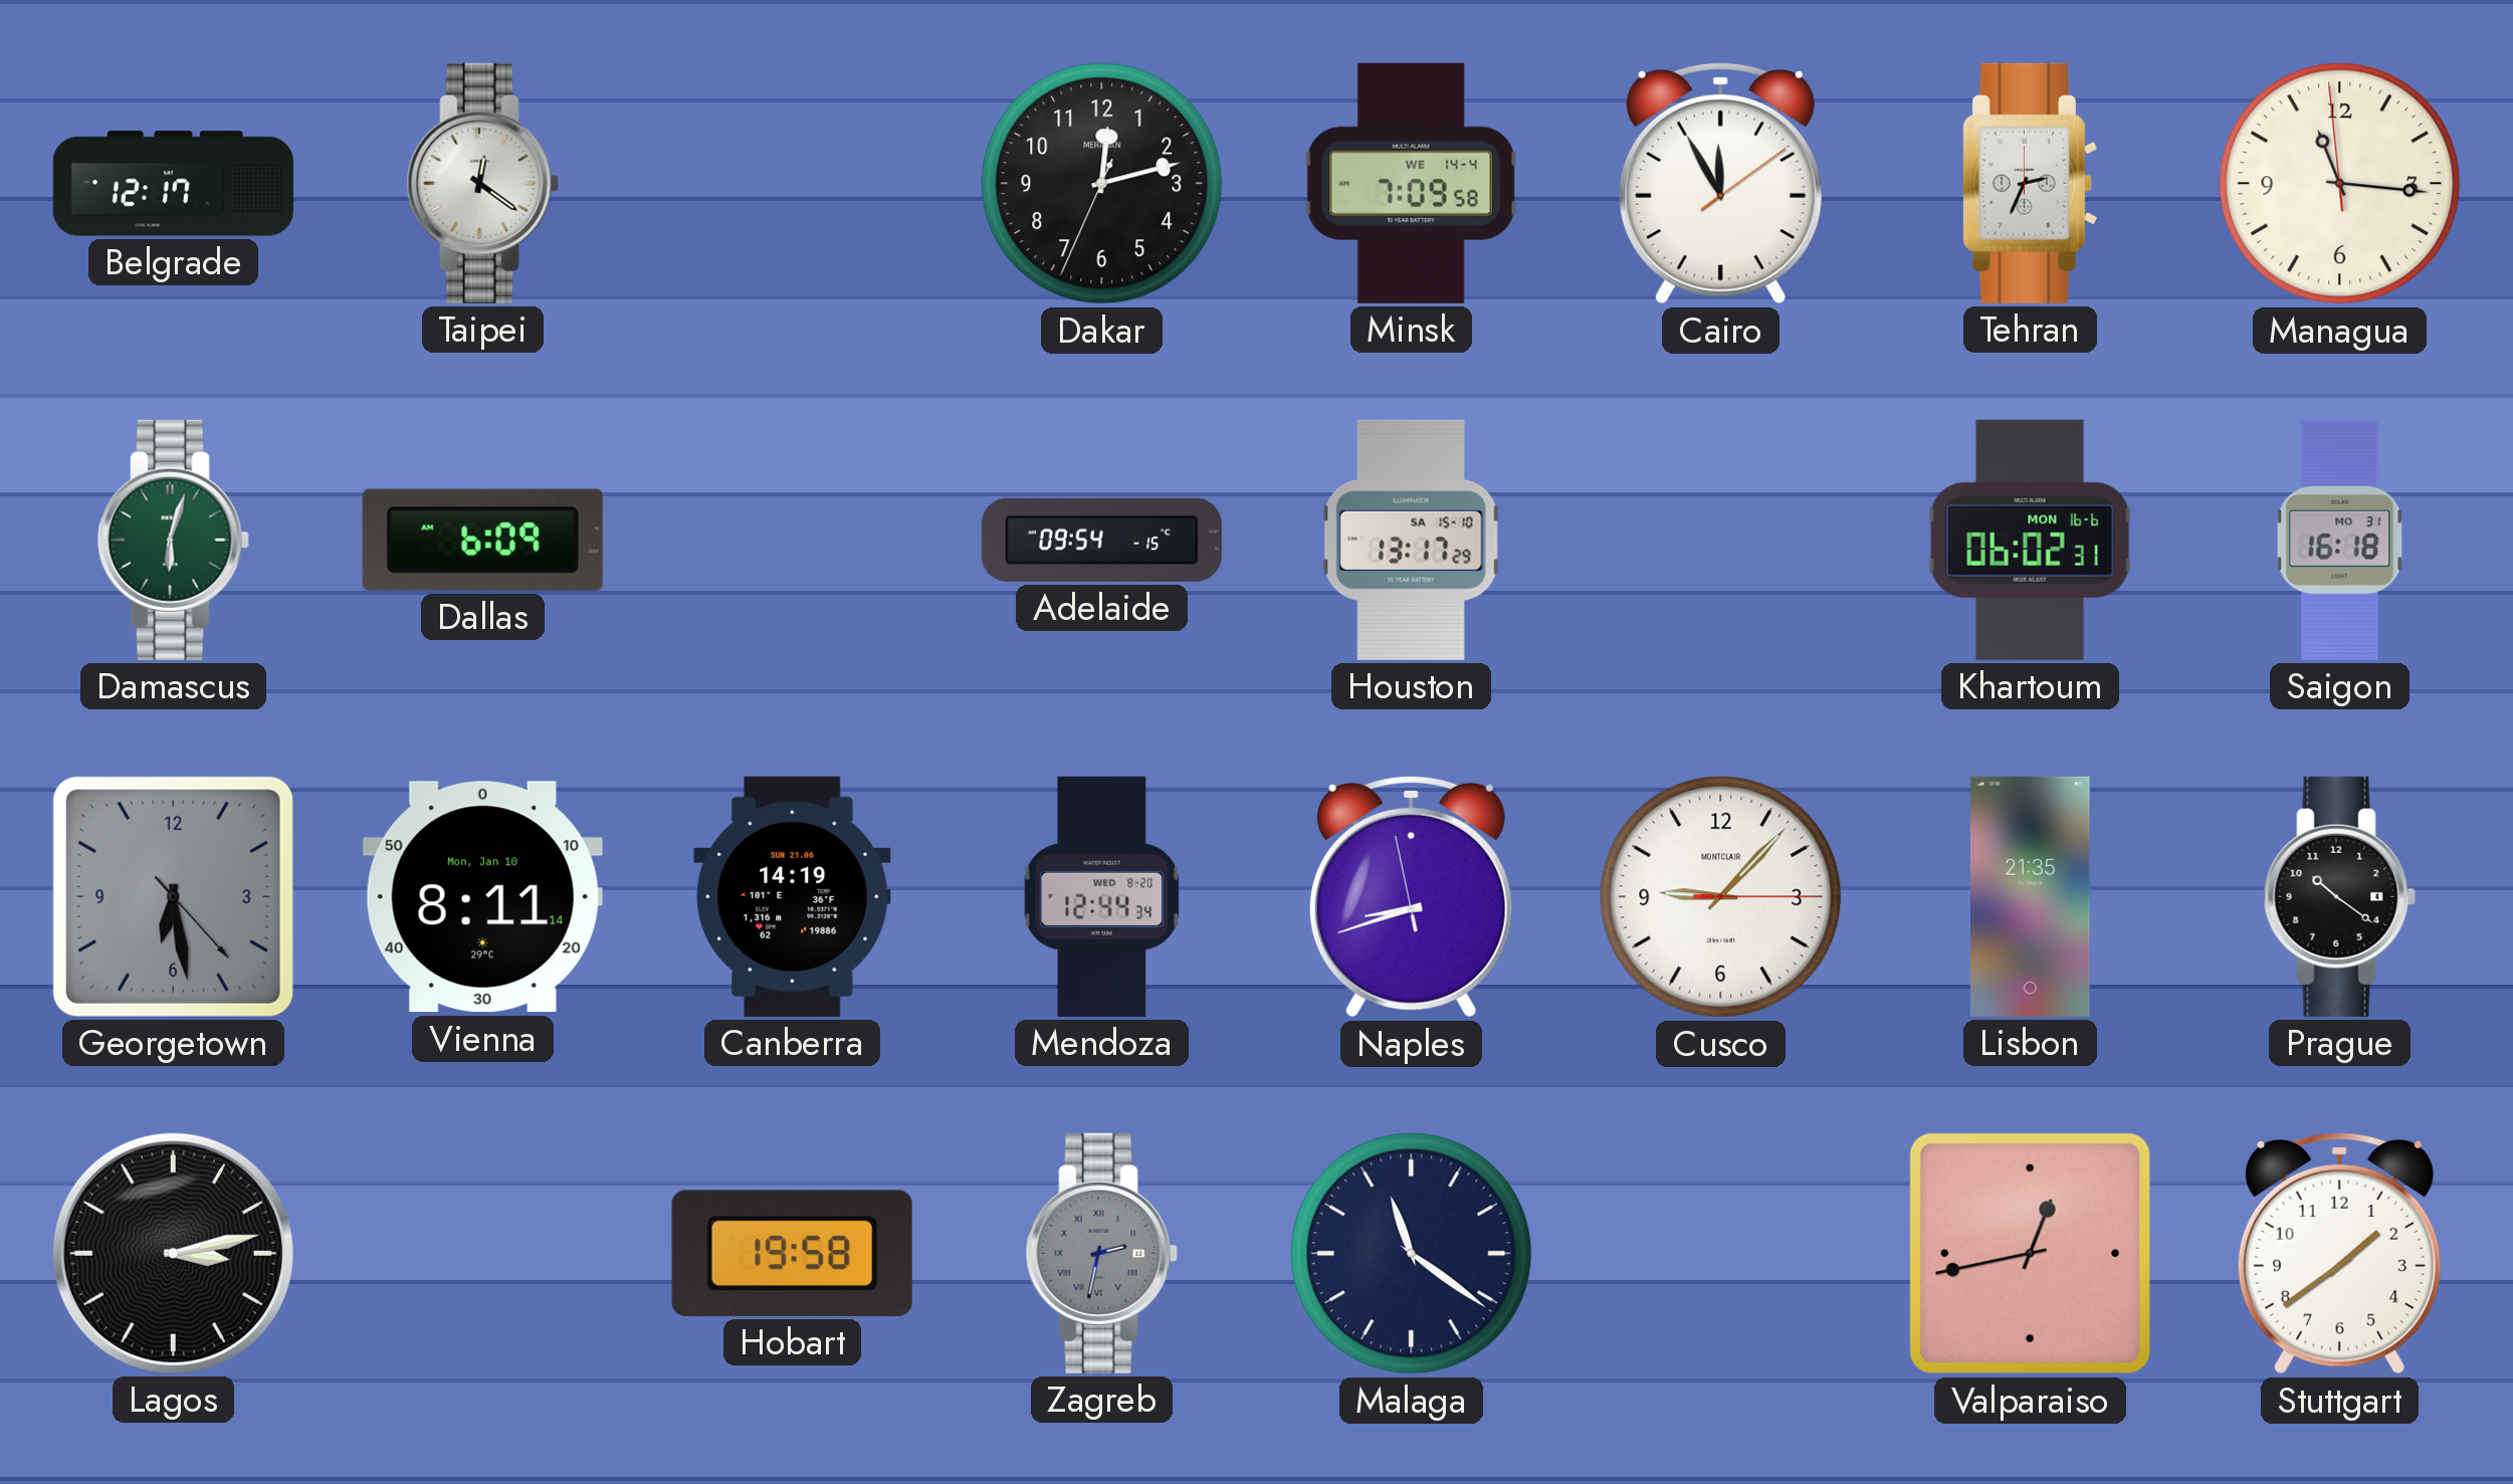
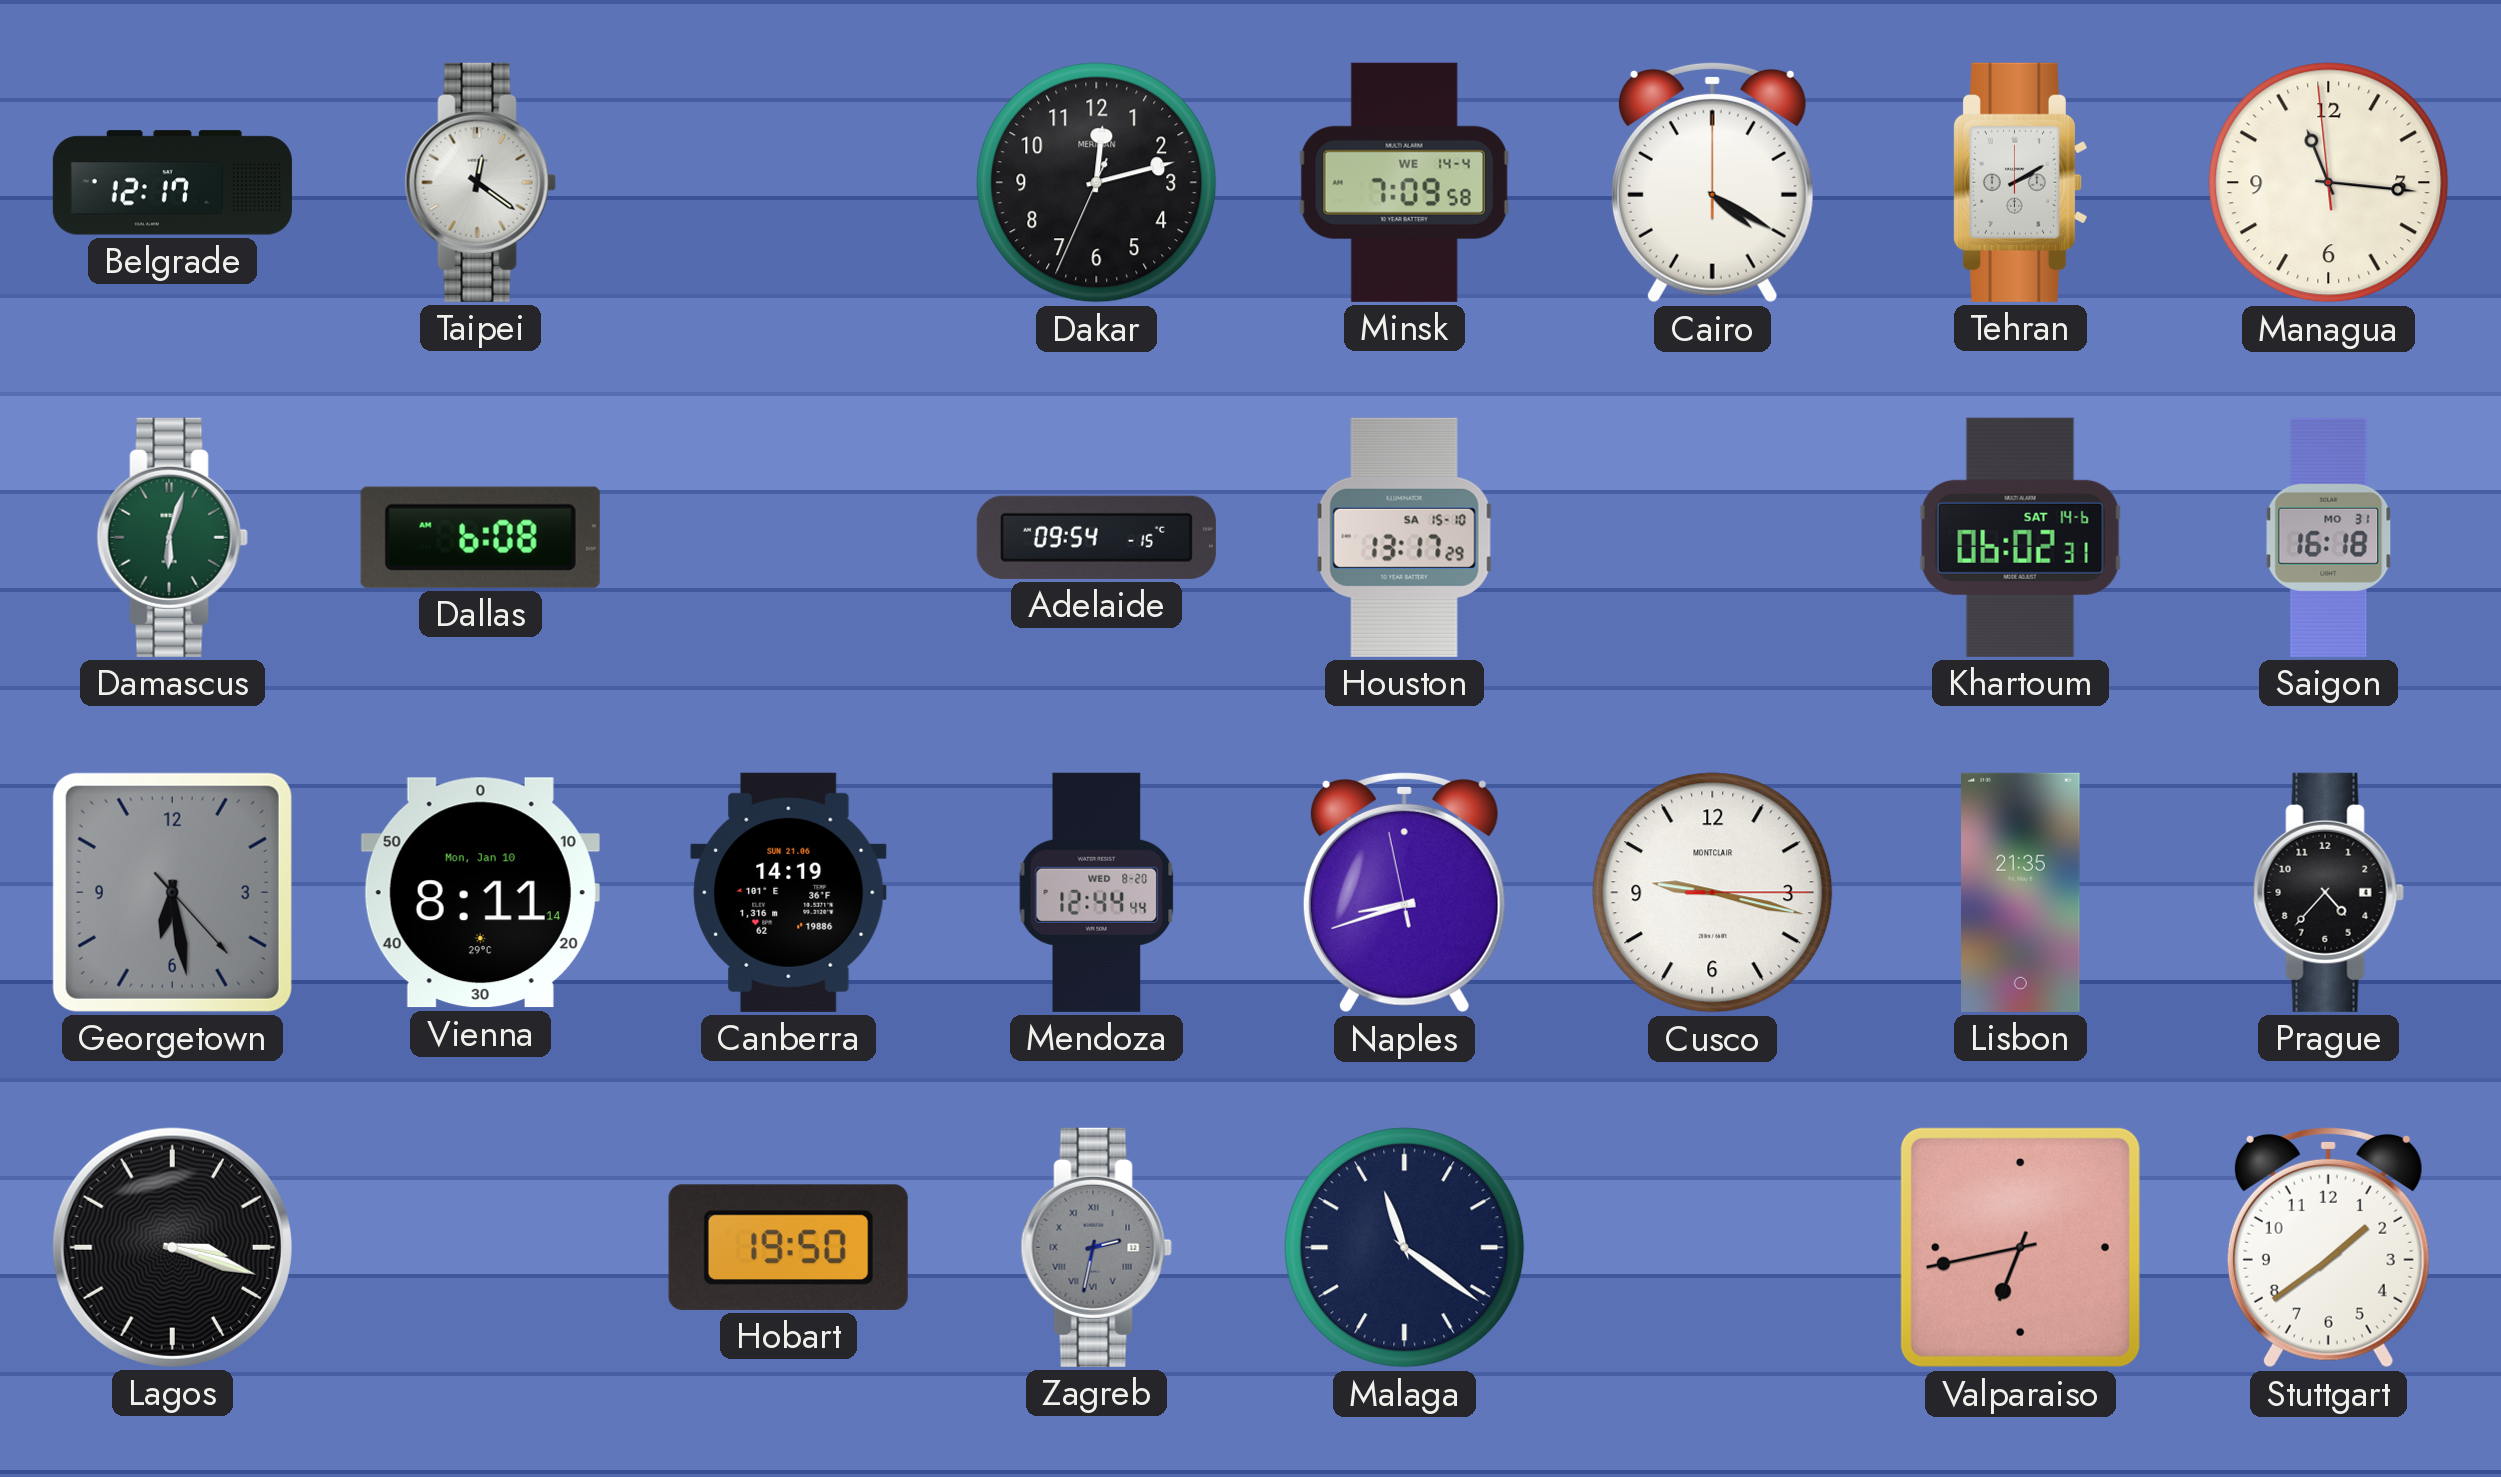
Cairo: 11:55 -> 4:20
Tehran: 2:34 -> 2:10
Dallas: 6:09 -> 6:08
Khartoum date: MON 16-6 -> SAT 14-6
Mendoza: 12:44:34 -> 12:44:44
Cusco: 9:07 -> 9:17
Prague: 10:21 -> 4:37
Lagos: 3:13 -> 3:18
Hobart: 19:58 -> 19:50
Valparaiso: 12:43 -> 6:43
